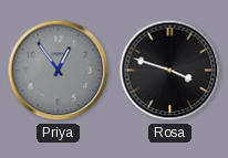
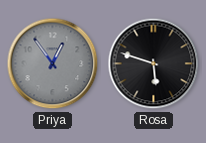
Rosa: 3:48 -> 5:48
